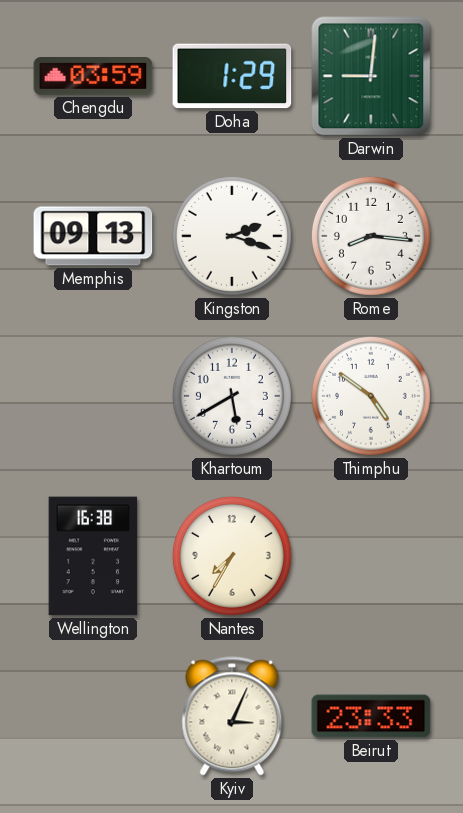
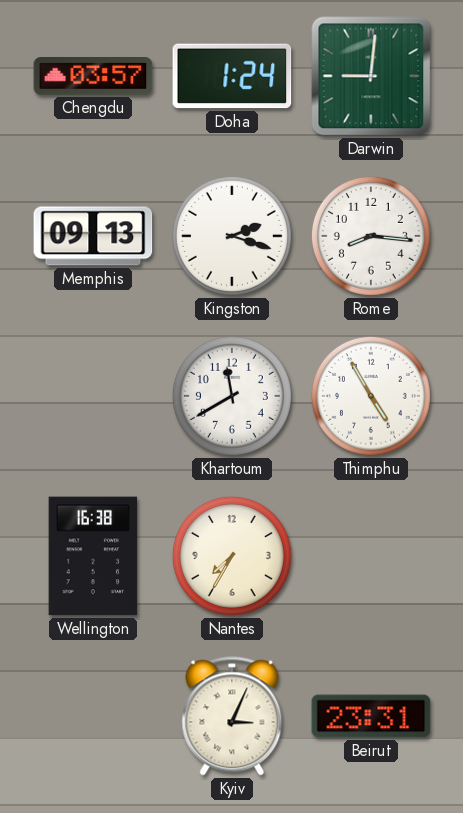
Chengdu: 03:59 -> 03:57
Doha: 1:29 -> 1:24
Khartoum: 5:40 -> 11:40
Thimphu: 4:51 -> 4:55
Beirut: 23:33 -> 23:31
